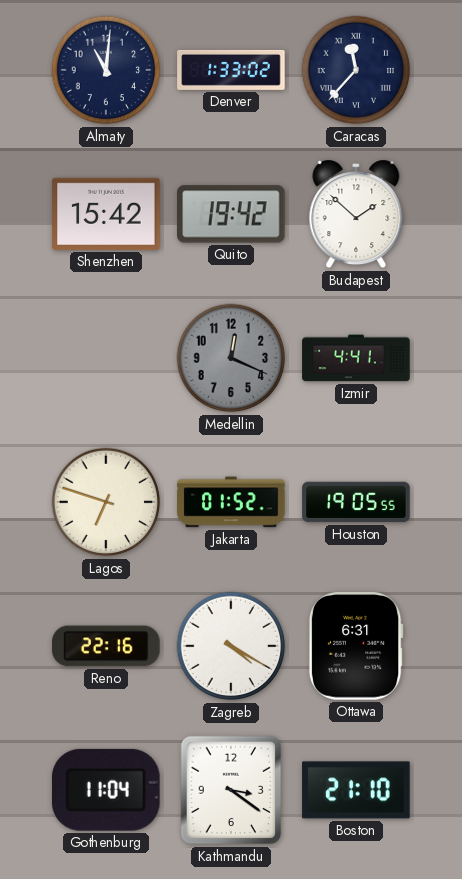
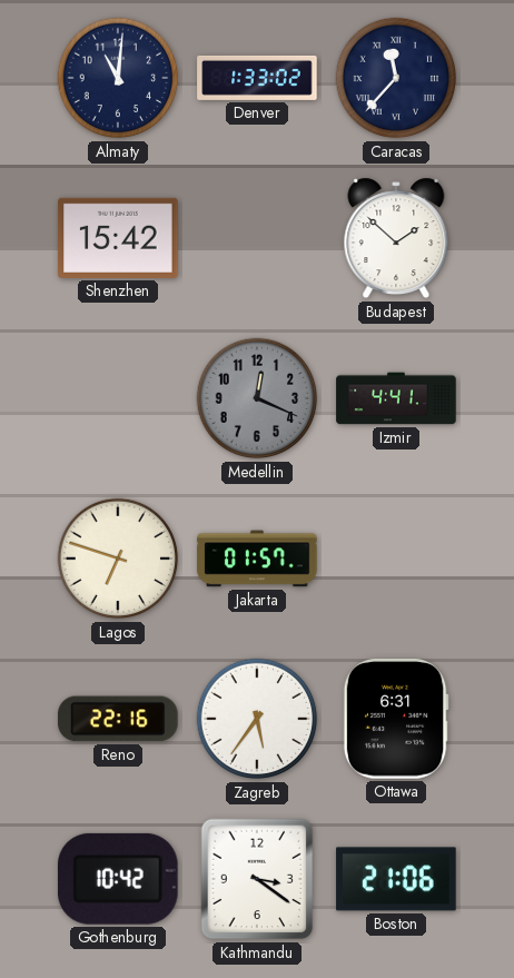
Quito: 19:42 -> none
Jakarta: 01:52 -> 01:57
Houston: 19:05 -> none
Zagreb: 4:20 -> 5:36
Gothenburg: 11:04 -> 10:42
Boston: 21:10 -> 21:06
